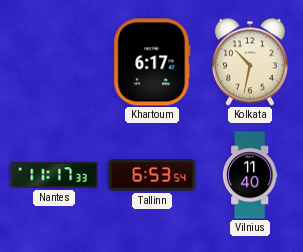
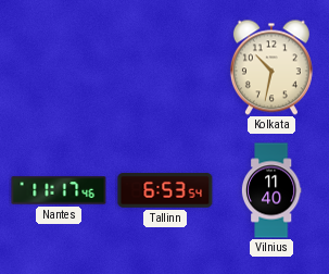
Khartoum: 6:17 -> none
Nantes: 11:17:33 -> 11:17:46
